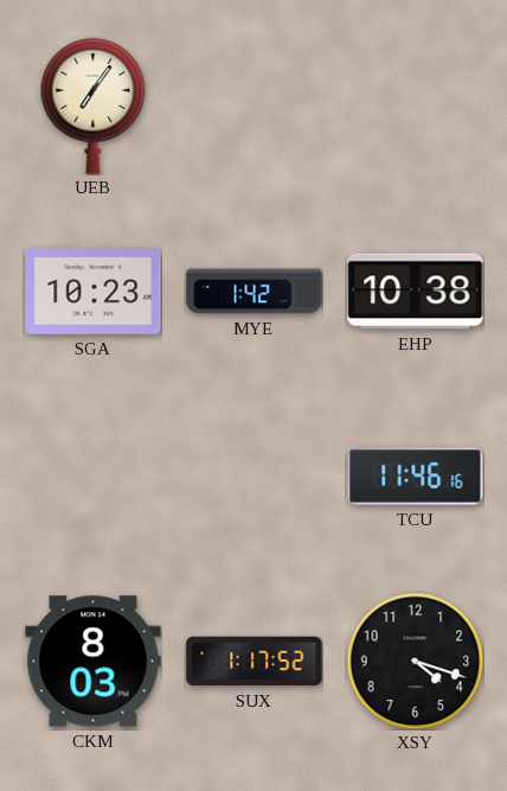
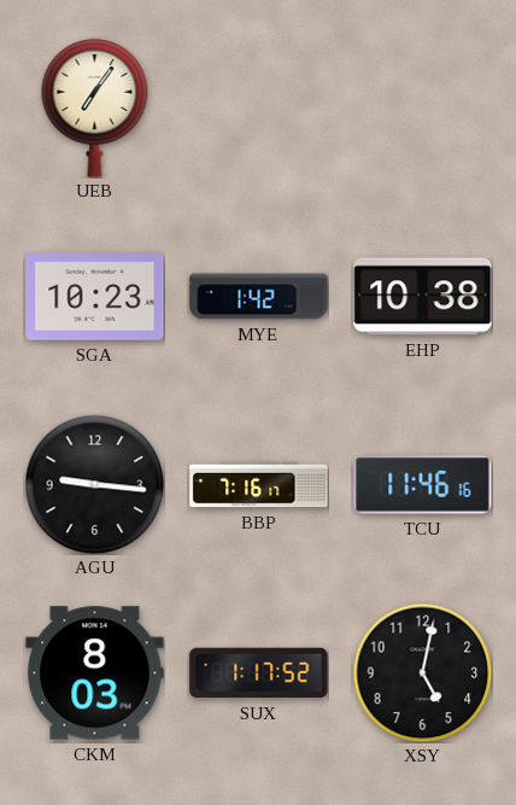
AGU: none -> 9:16
BBP: none -> 7:16
XSY: 4:18 -> 5:02
